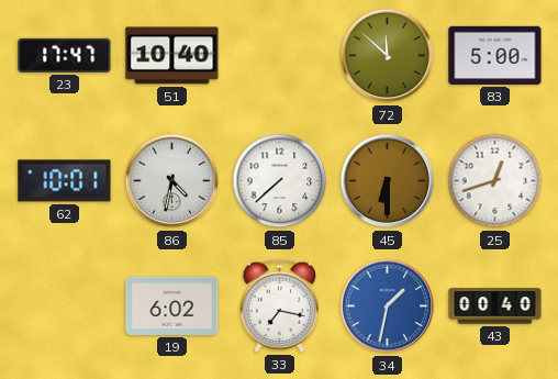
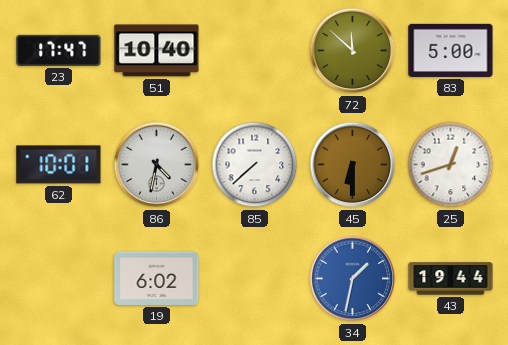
33: 7:17 -> none
43: 00:40 -> 19:44
